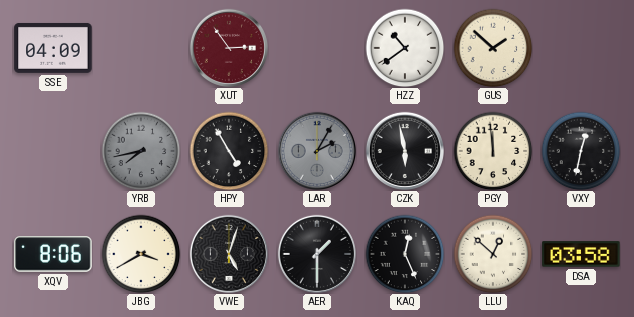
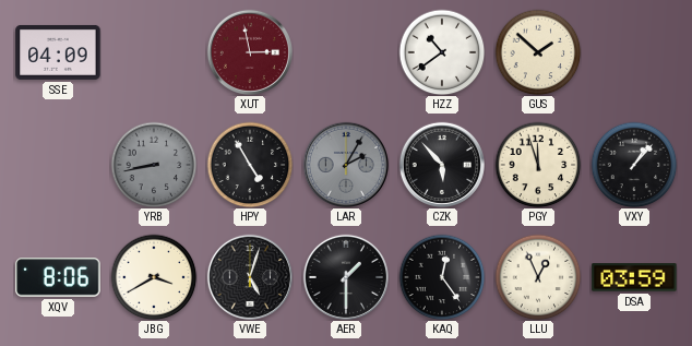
XUT: 2:54 -> 2:58
YRB: 7:43 -> 8:43
CZK: 5:58 -> 5:53
PGY: 11:59 -> 11:57
VXY: 12:32 -> 1:07
KAQ: 12:26 -> 12:24
LLU: 12:52 -> 12:56
DSA: 03:58 -> 03:59
